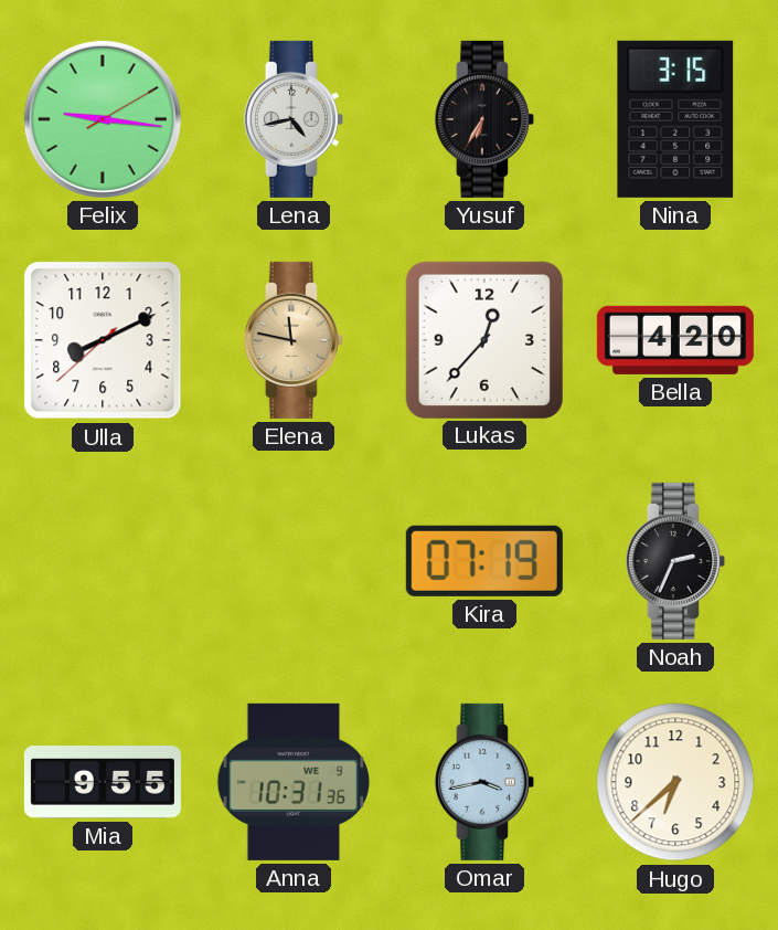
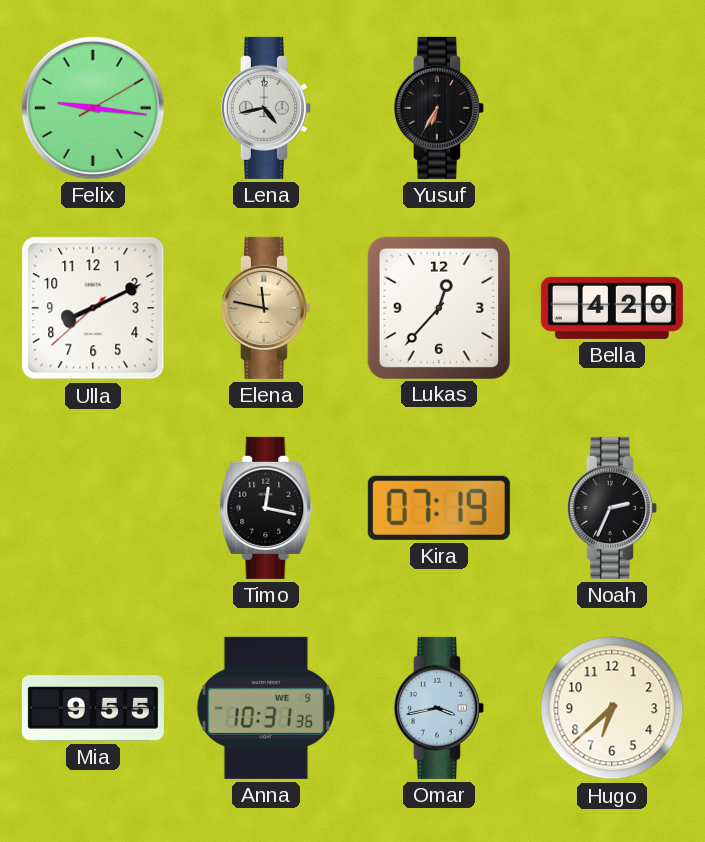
Nina: 3:15 -> none
Timo: none -> 12:17
